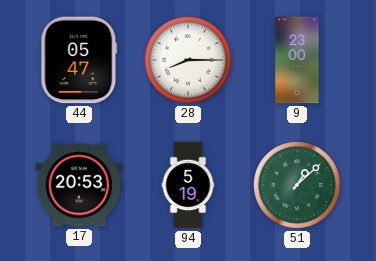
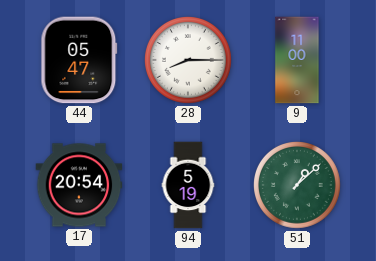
9: 23:00 -> 11:00
17: 20:53 -> 20:54
